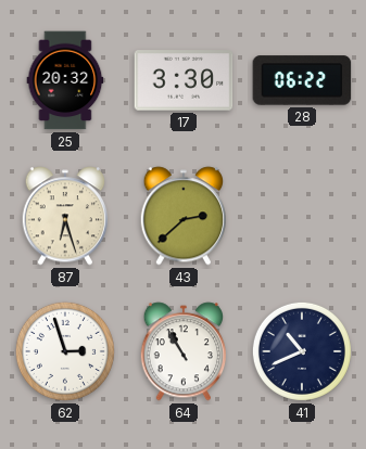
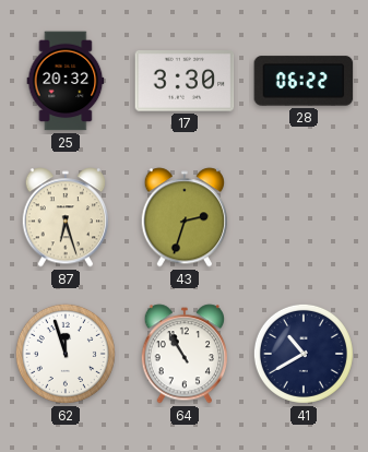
43: 2:38 -> 2:33
62: 2:57 -> 11:57
41: 10:41 -> 10:40
